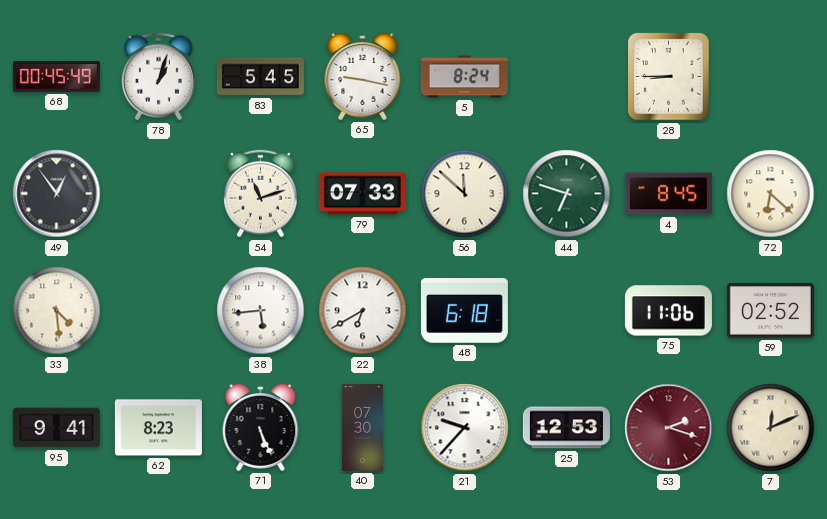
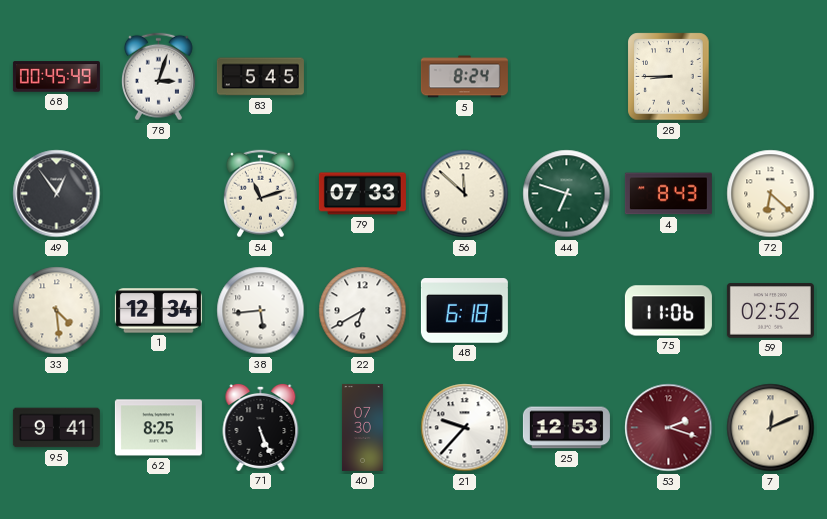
78: 1:03 -> 3:03
65: 9:17 -> none
4: 8:45 -> 8:43
1: none -> 12:34
62: 8:23 -> 8:25
